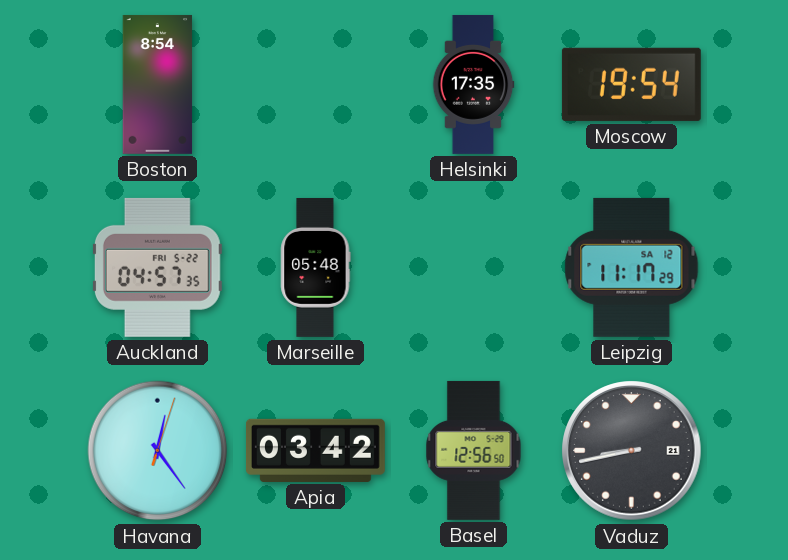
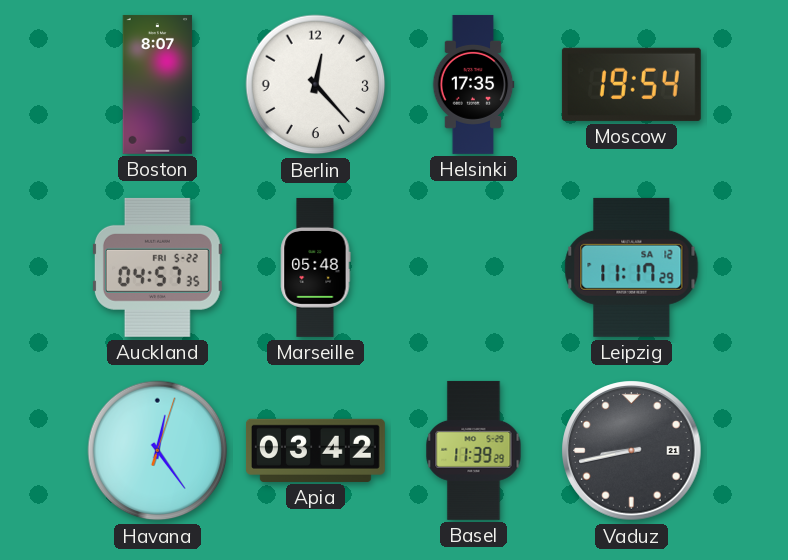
Boston: 8:54 -> 8:07
Berlin: none -> 12:23
Basel: 12:56 -> 11:39
